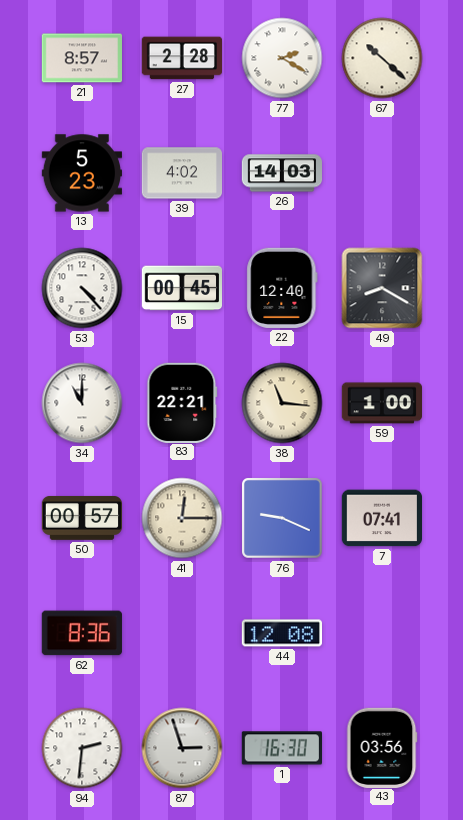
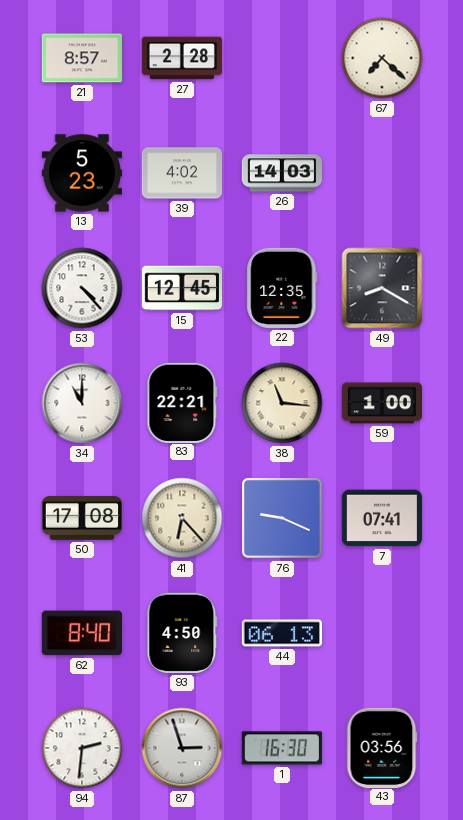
77: 2:20 -> none
67: 10:22 -> 7:22
15: 00:45 -> 12:45
22: 12:40 -> 12:35
50: 00:57 -> 17:08
41: 12:15 -> 6:23
62: 8:36 -> 8:40
93: none -> 4:50
44: 12:08 -> 06:13
